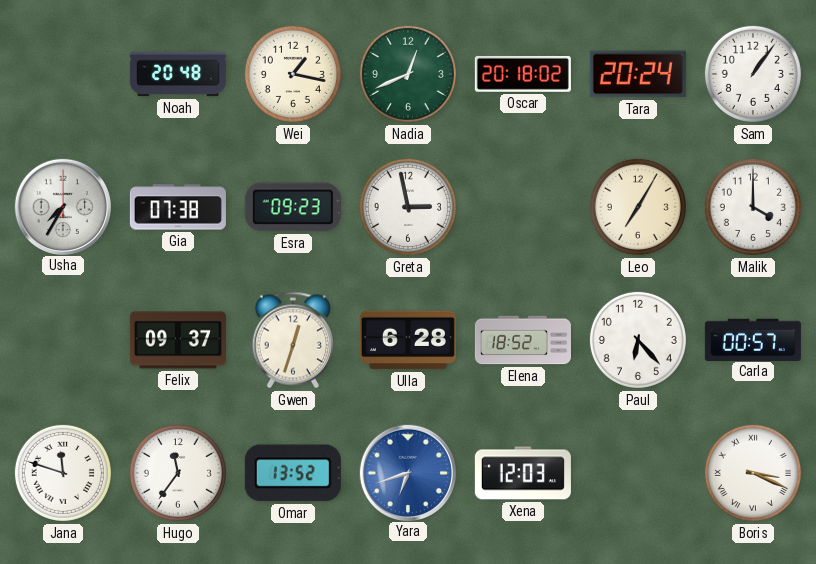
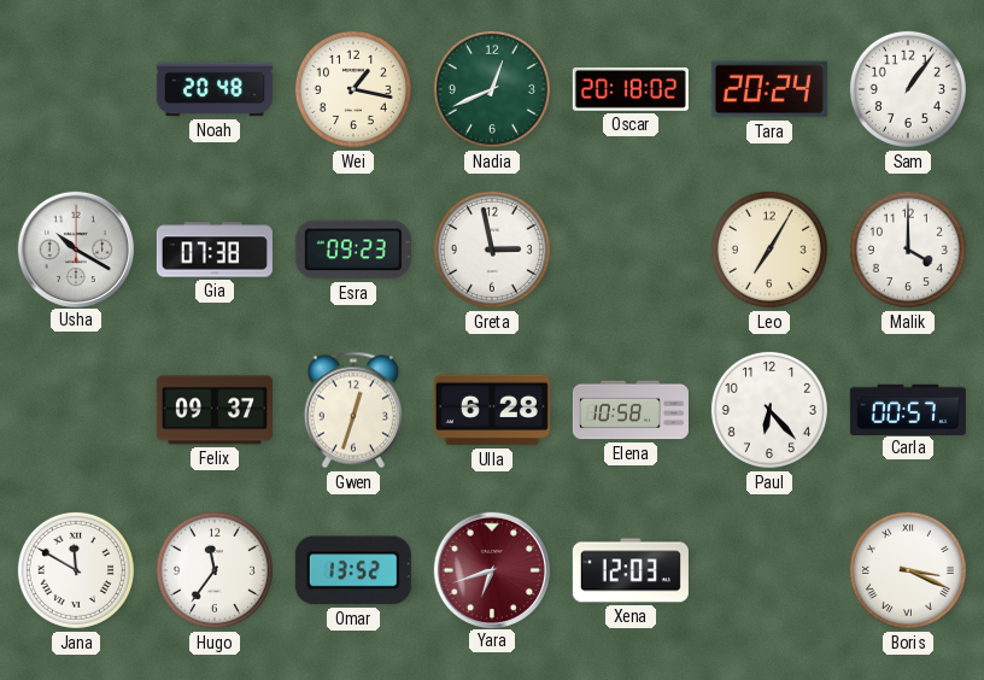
Usha: 7:35 -> 10:20
Elena: 18:52 -> 10:58
Jana: 11:48 -> 11:50
Yara dial: blue -> burgundy
